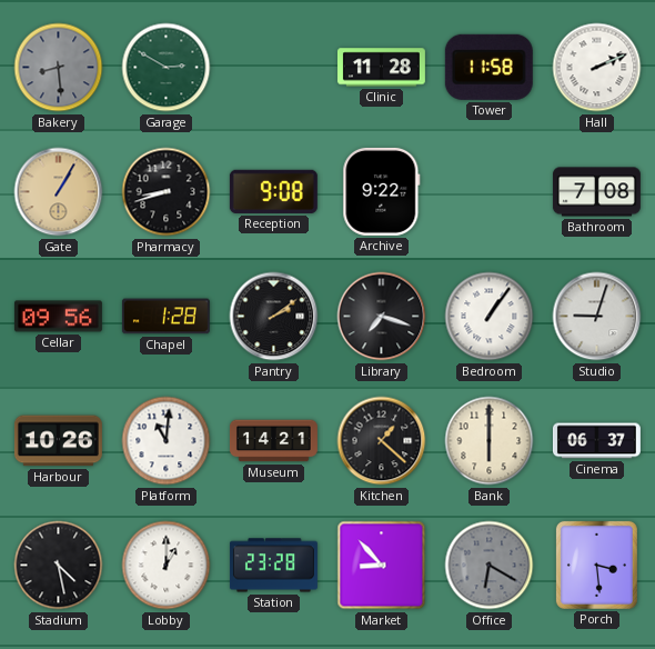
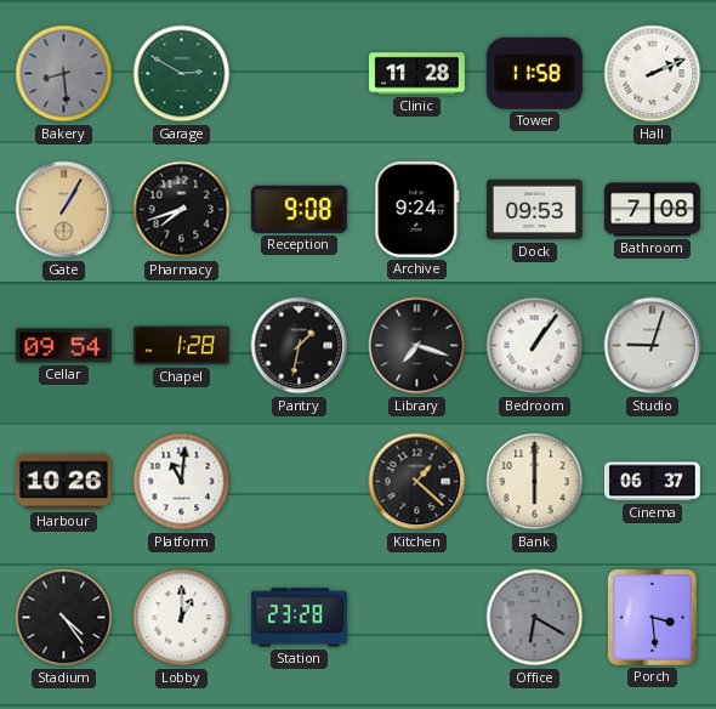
Pharmacy: 8:42 -> 7:42
Archive: 9:22 -> 9:24
Dock: none -> 09:53
Cellar: 09:56 -> 09:54
Pantry: 2:09 -> 1:32
Museum: 14:21 -> none
Stadium: 4:28 -> 4:24
Market: 8:53 -> none
